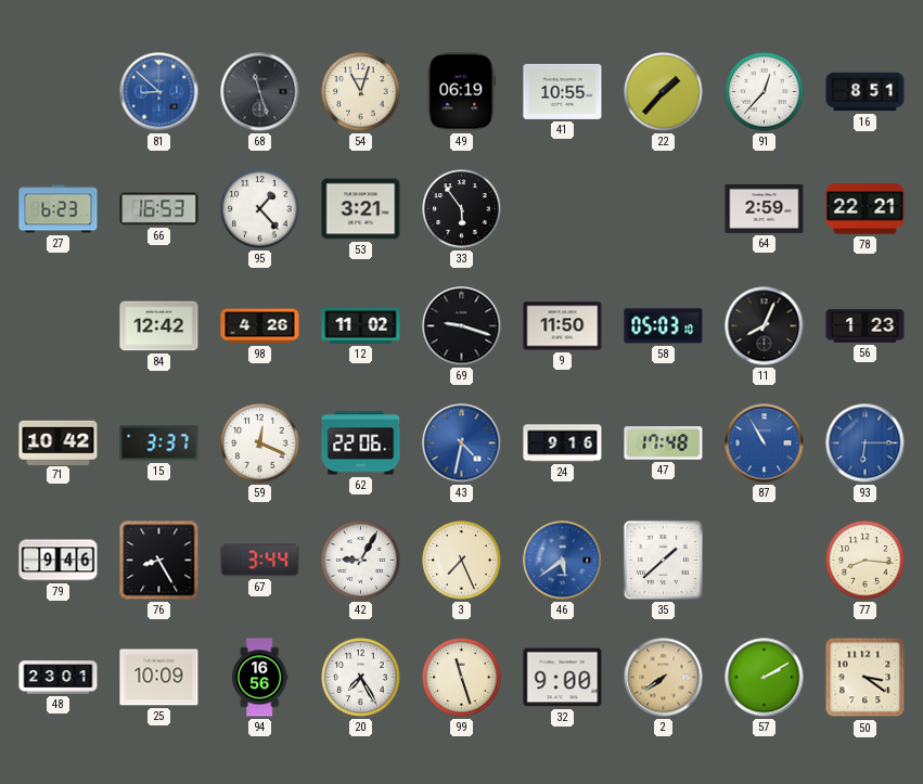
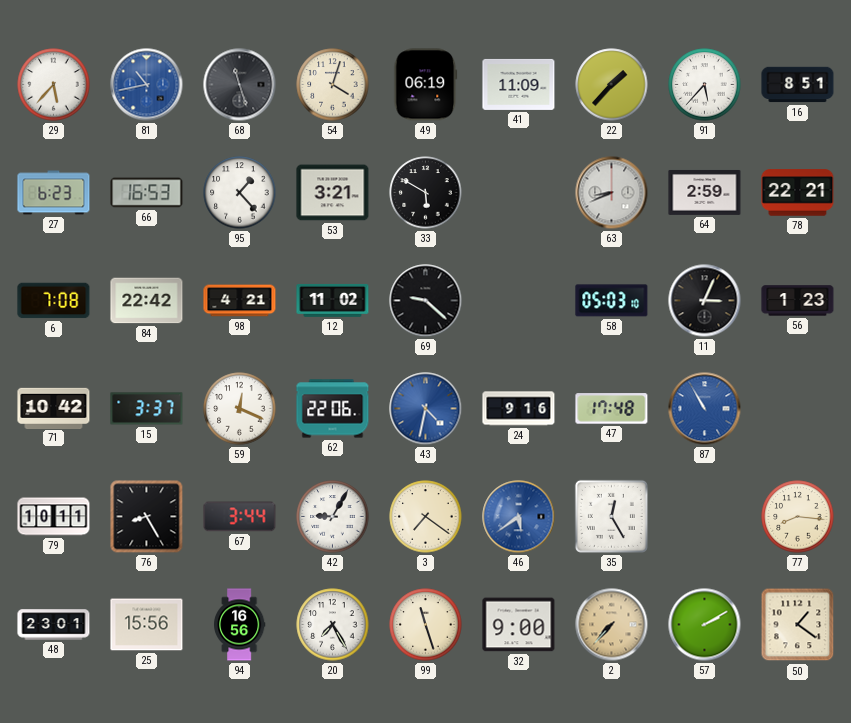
29: none -> 5:37
81: 8:52 -> 10:43
54: 11:03 -> 4:03
41: 10:55 -> 11:09
91: 12:37 -> 5:37
33: 5:54 -> 5:50
63: none -> 8:41
6: none -> 7:08
84: 12:42 -> 22:42
98: 4:26 -> 4:21
69: 9:18 -> 9:22
9: 11:50 -> none
11: 8:04 -> 3:04
93: 6:15 -> none
79: 9:46 -> 10:11
3: 7:26 -> 7:21
35: 1:38 -> 12:25
25: 10:09 -> 15:56
2: 7:39 -> 7:37
50: 3:21 -> 1:21
